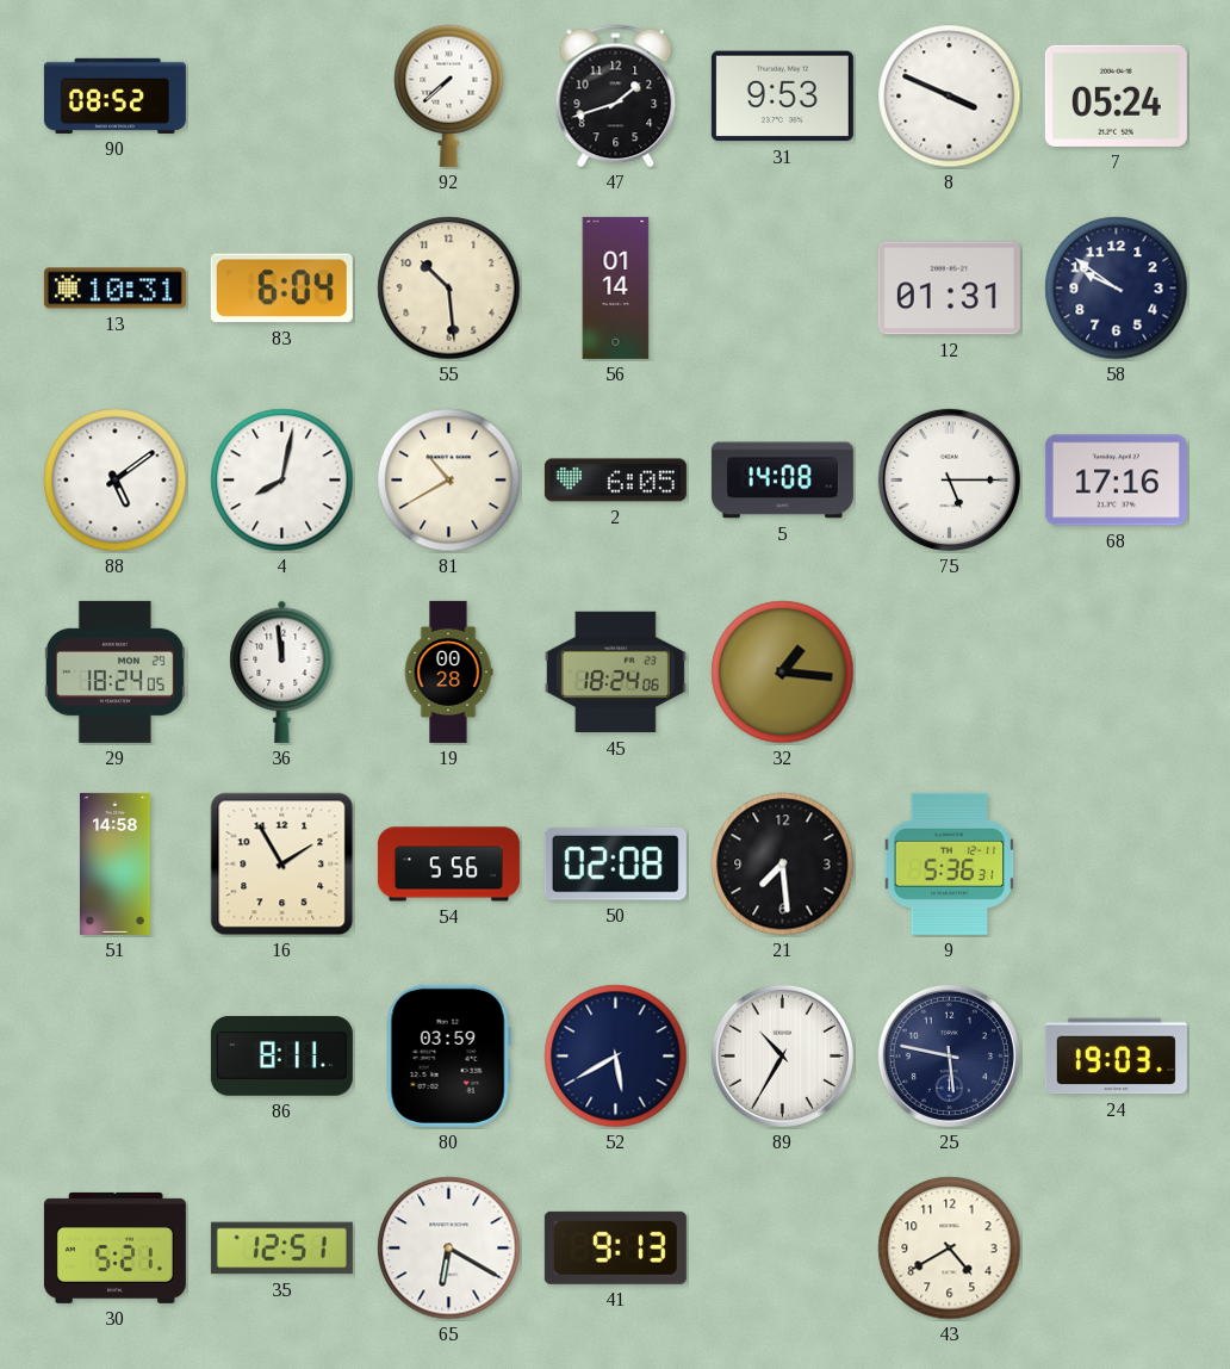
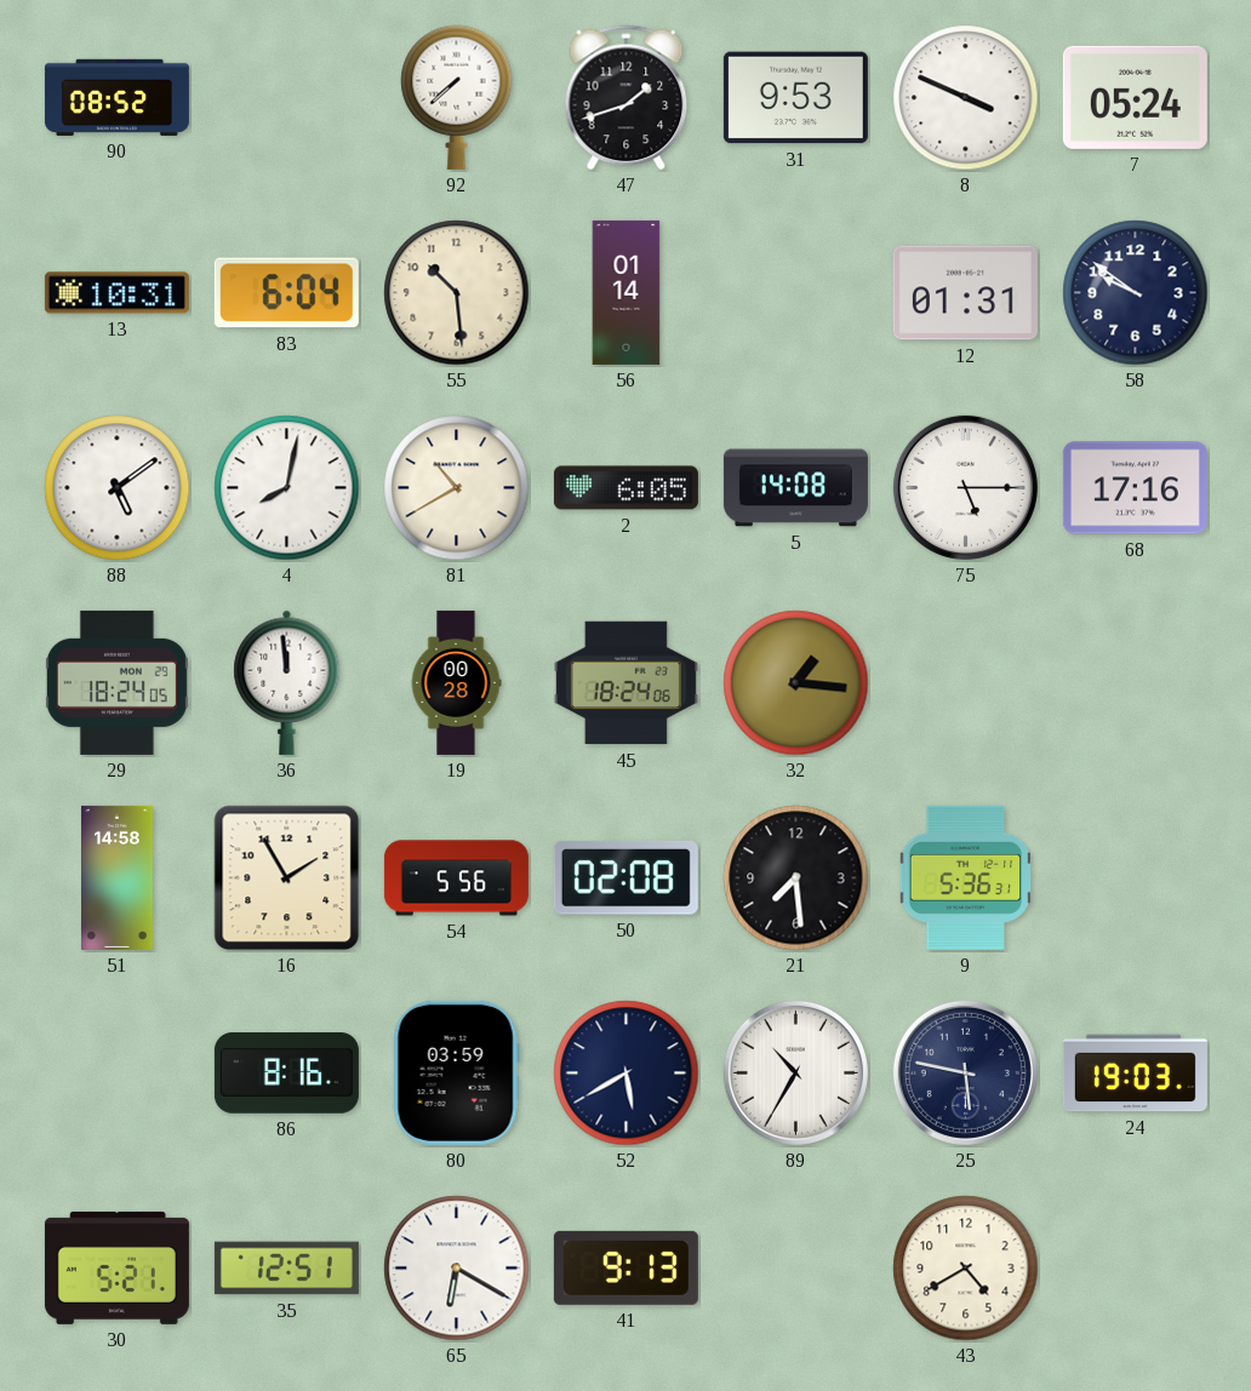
86: 8:11 -> 8:16
